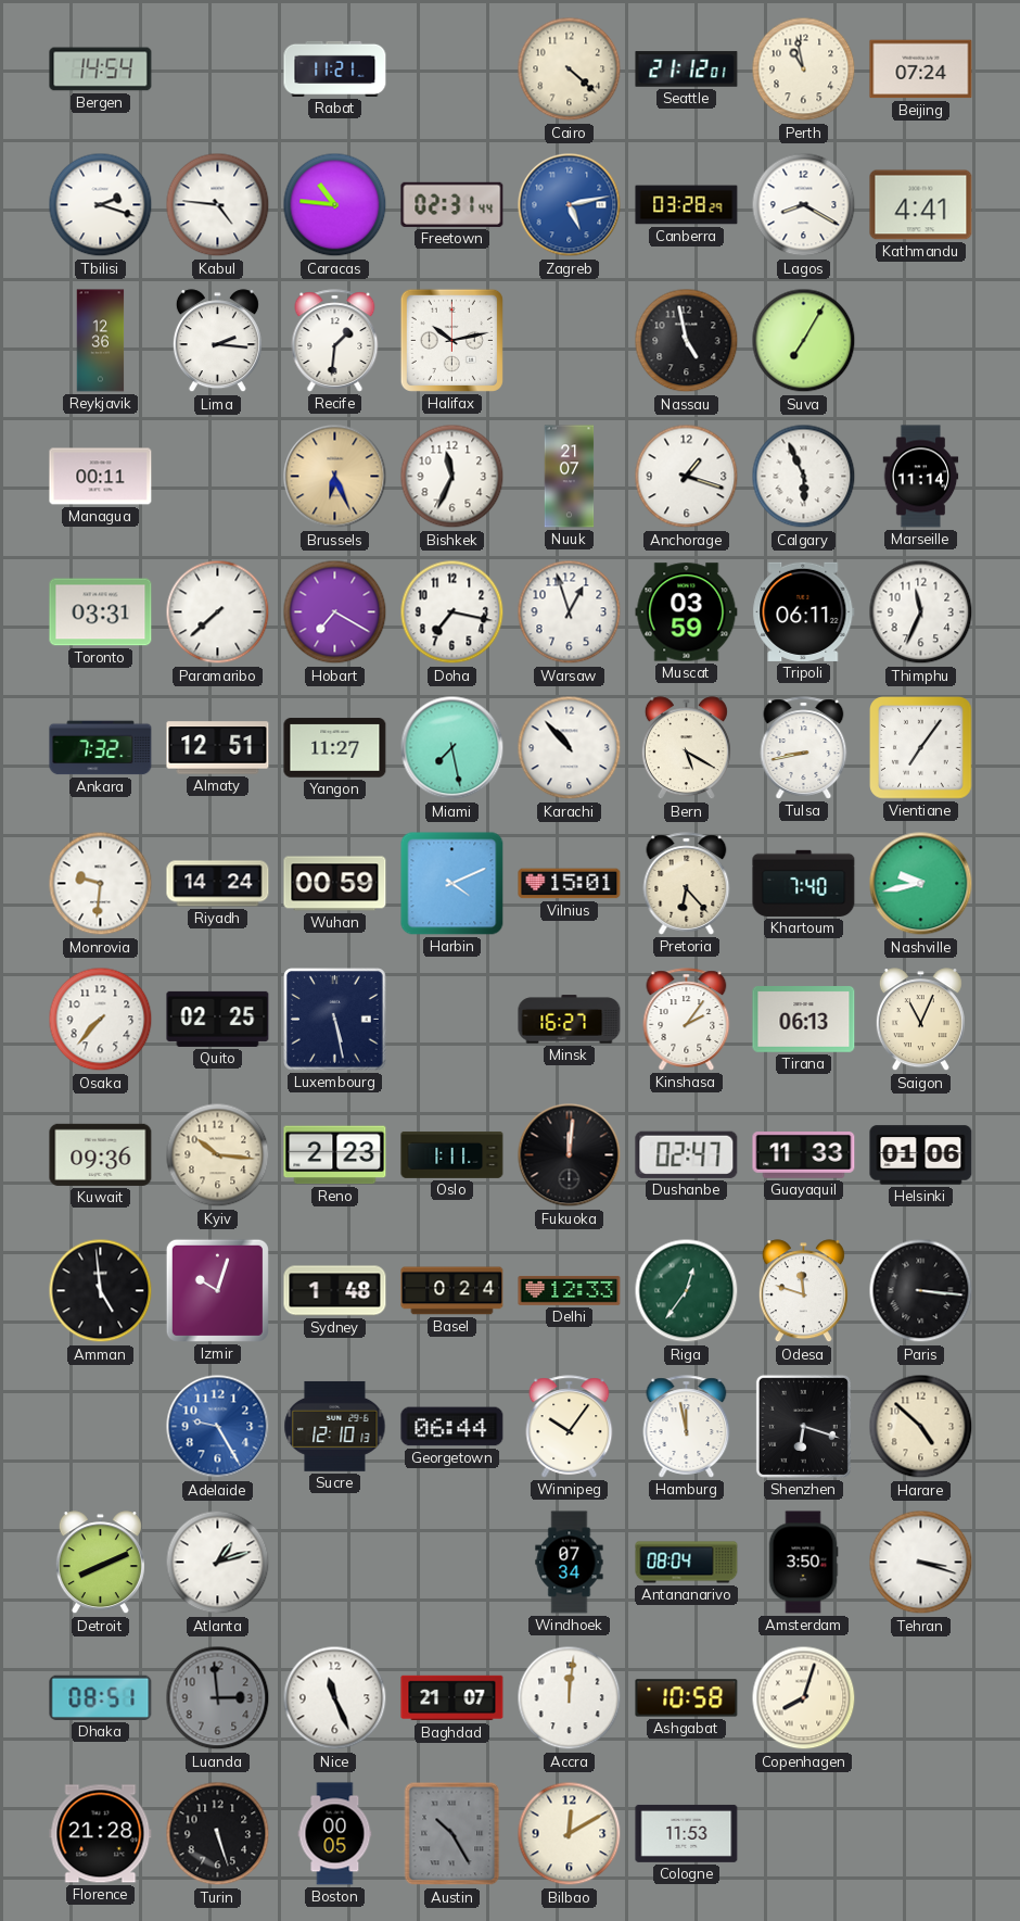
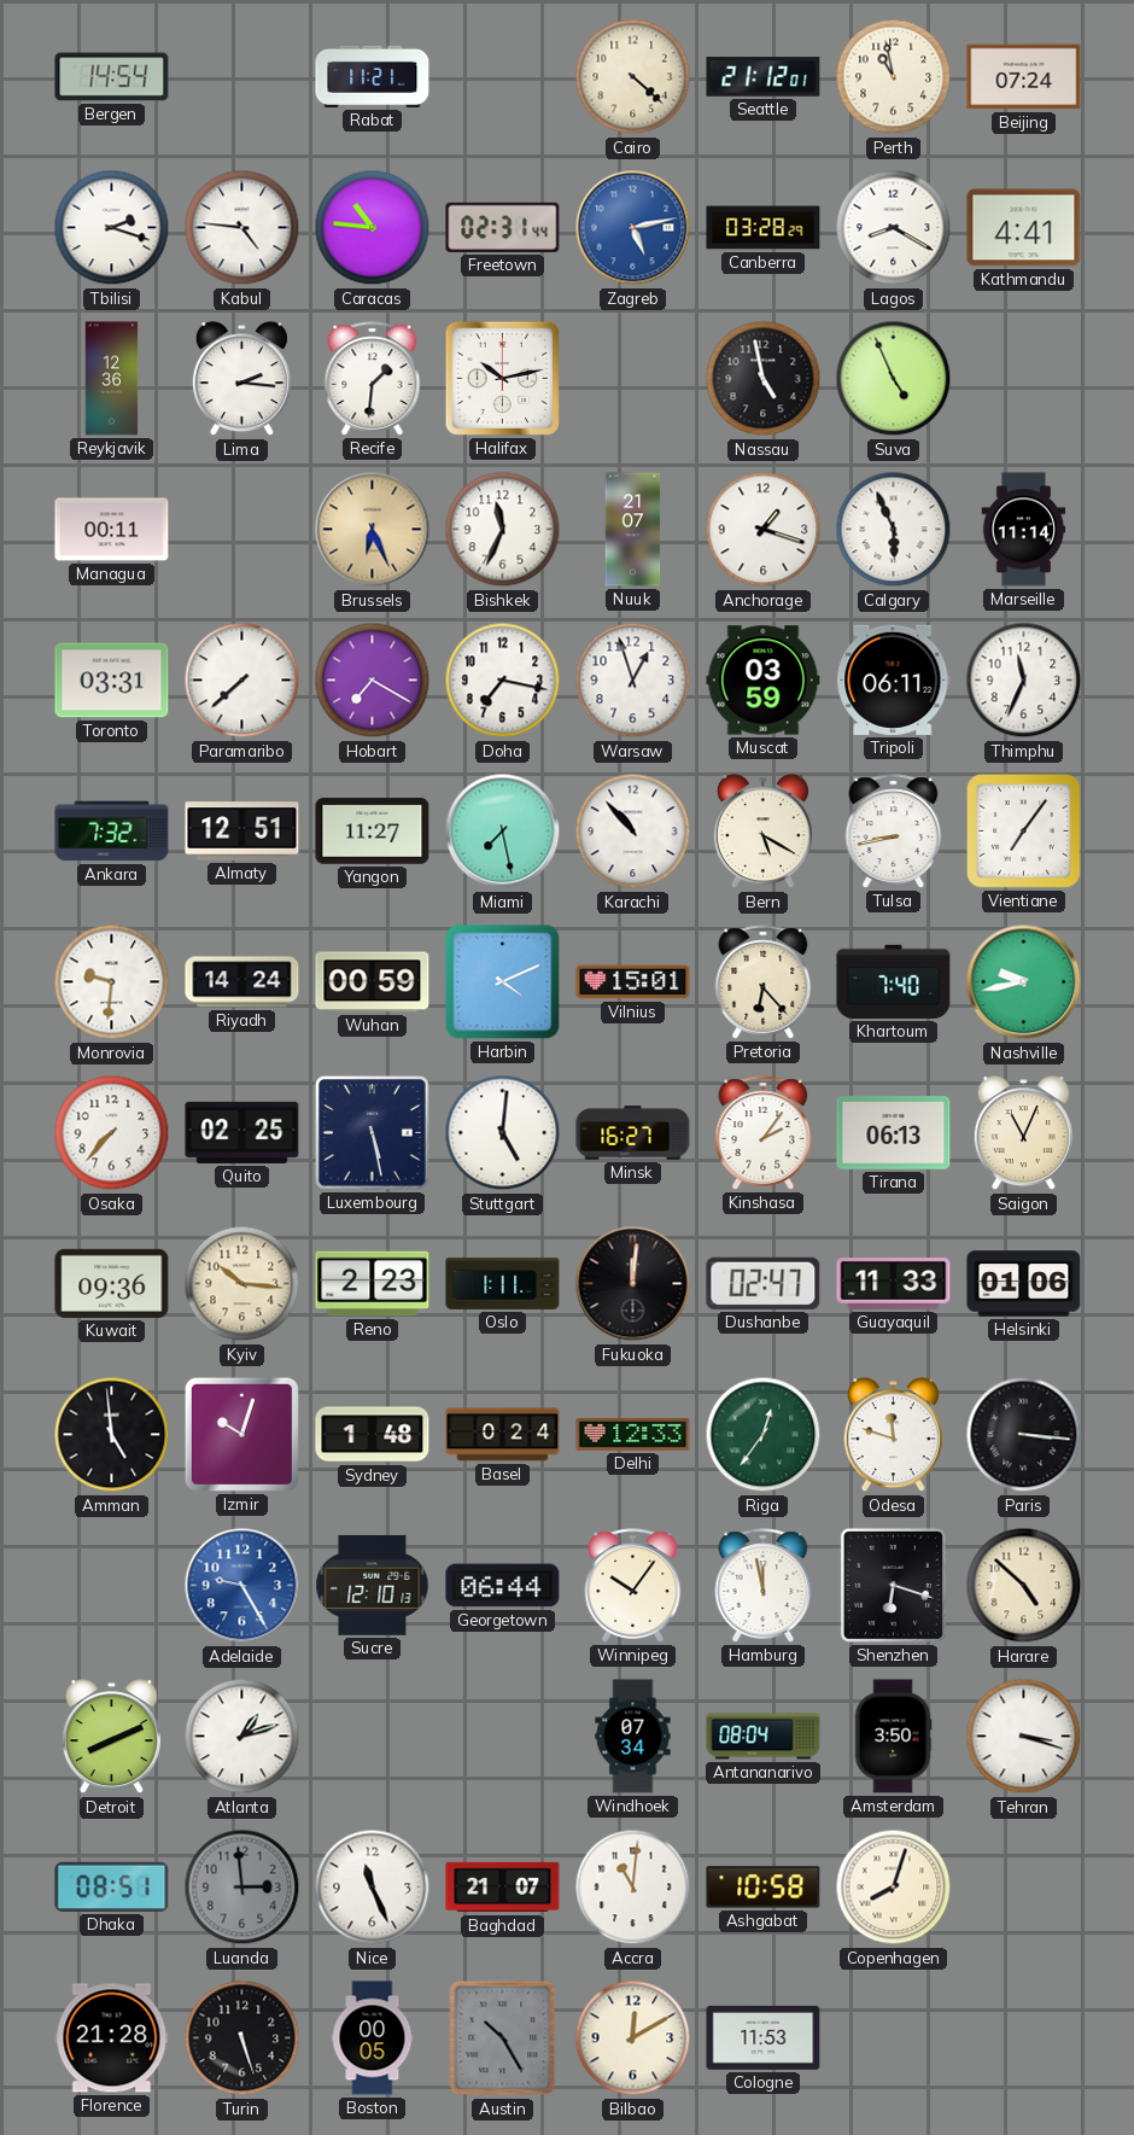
Suva: 7:05 -> 4:56
Stuttgart: none -> 5:01
Accra: 12:01 -> 11:01
